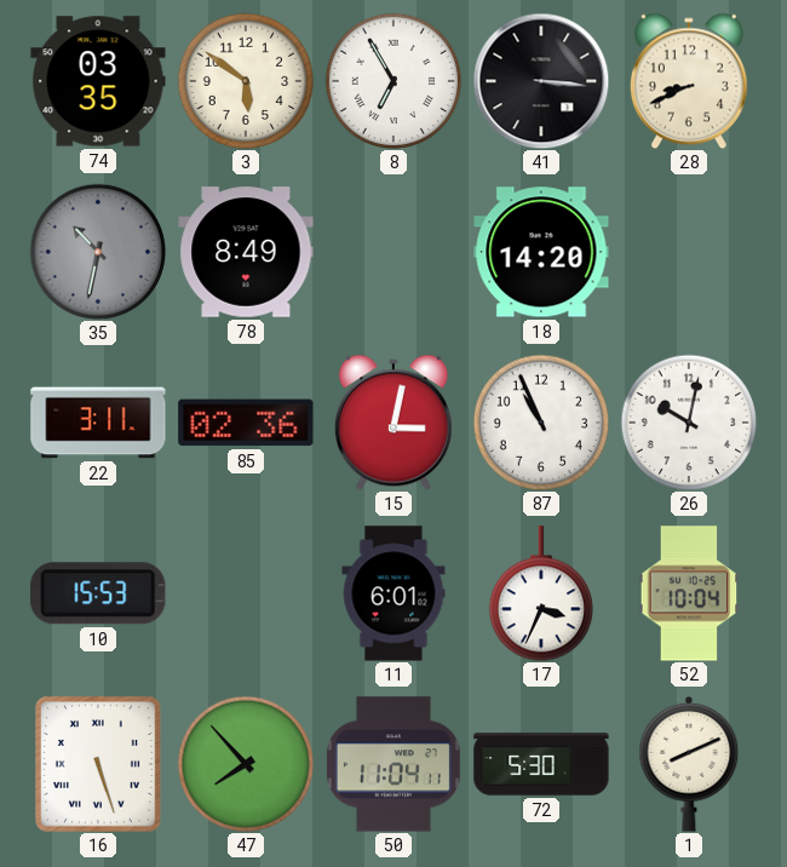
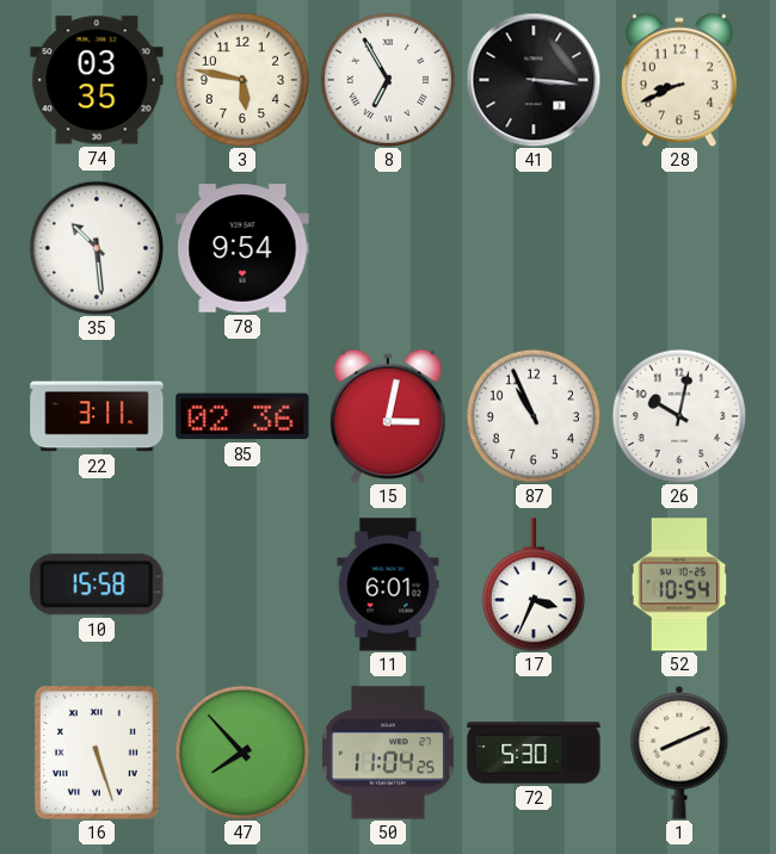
3: 5:51 -> 5:47
35: 10:32 -> 10:29
35 dial: grey -> white
78: 8:49 -> 9:54
18: 14:20 -> none
10: 15:53 -> 15:58
52: 10:04 -> 10:54
50: 11:04:11 -> 11:04:25
